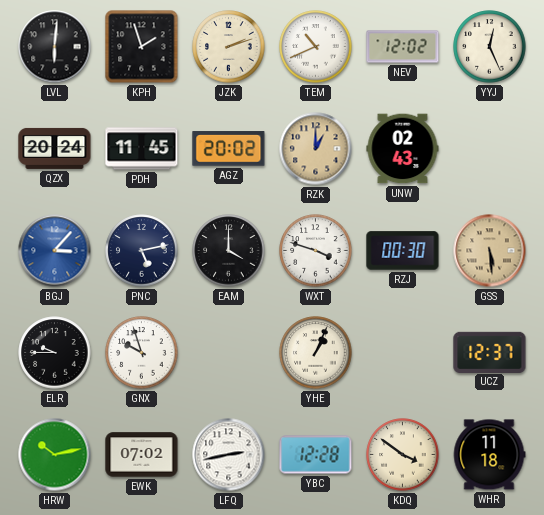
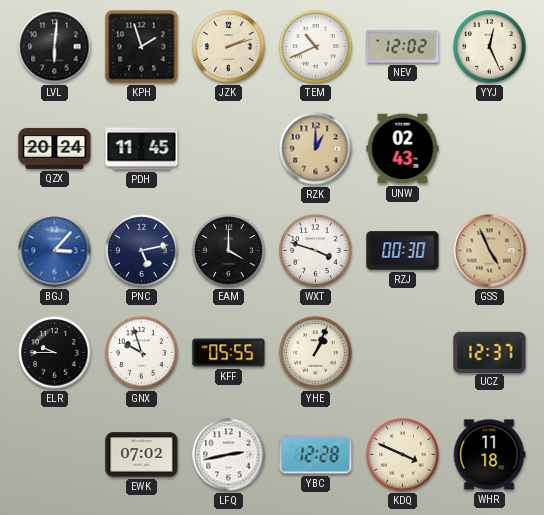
AGZ: 20:02 -> none
GSS: 5:29 -> 4:56
KFF: none -> 05:55
HRW: 10:13 -> none
KDQ: 3:51 -> 3:49
